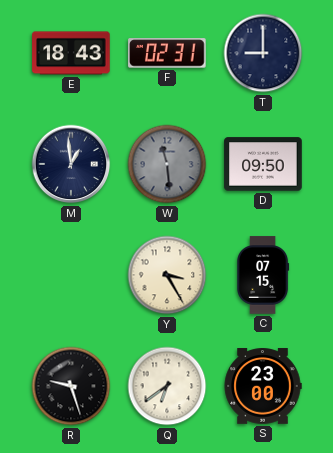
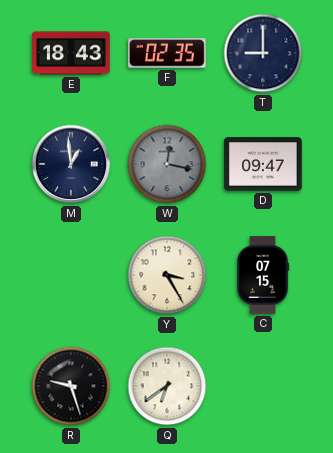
F: 02:31 -> 02:35
W: 11:29 -> 12:17
D: 09:50 -> 09:47
S: 23:00 -> none
